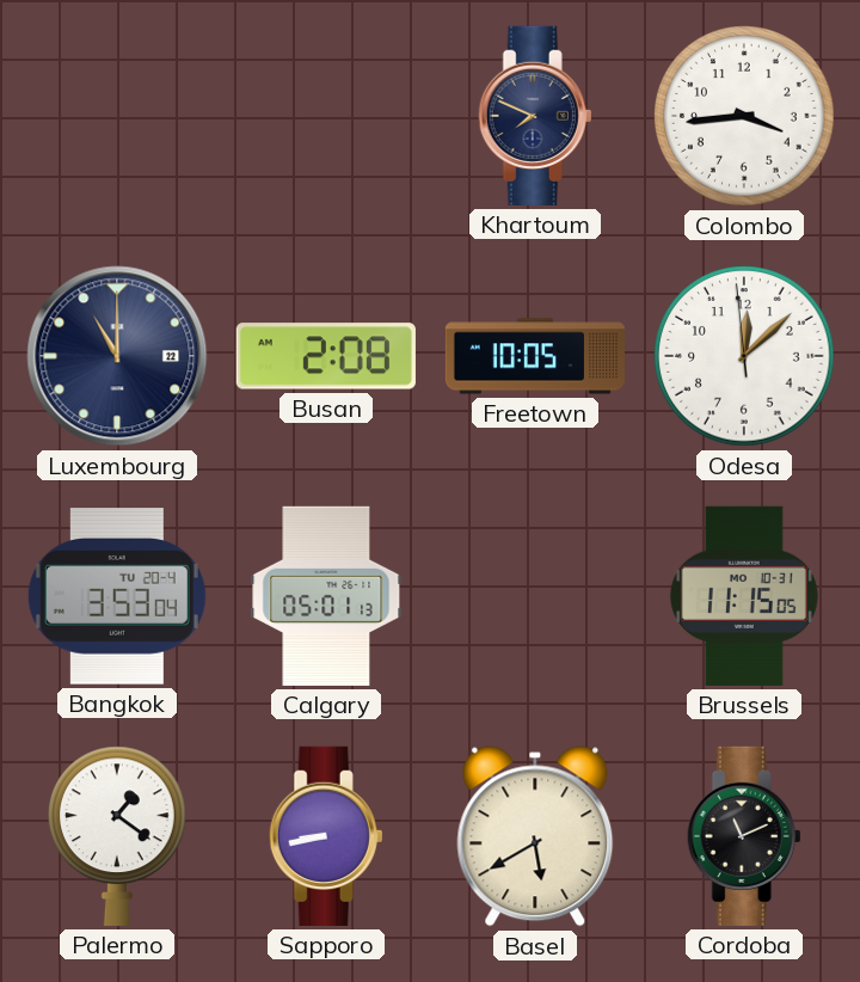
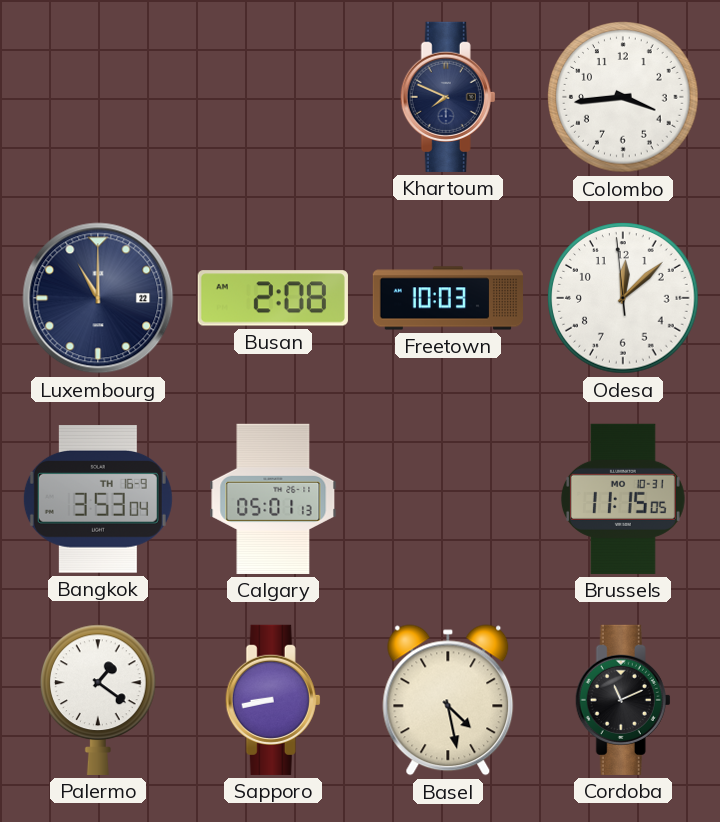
Freetown: 10:05 -> 10:03
Bangkok date: TU 20-4 -> TH 16-9
Basel: 5:40 -> 4:28
